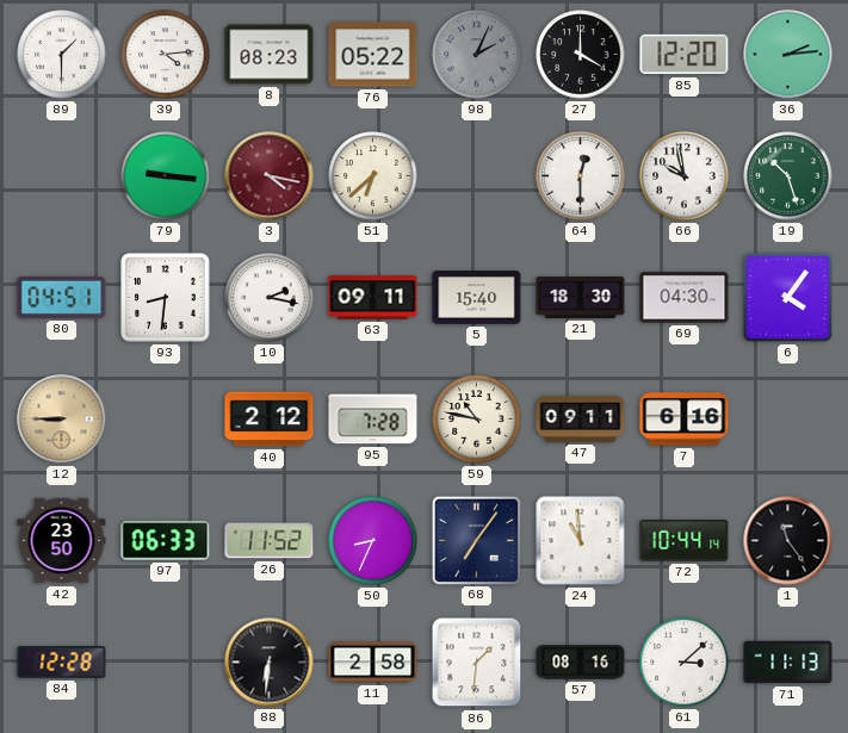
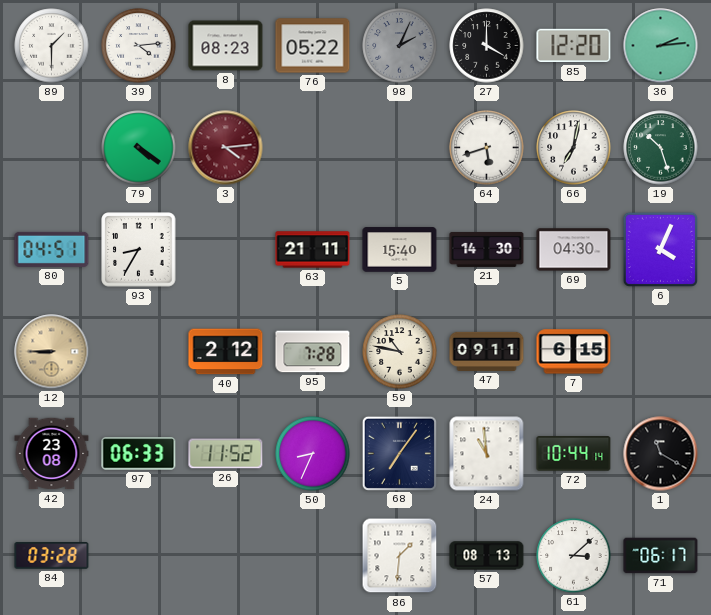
79: 9:16 -> 4:21
3: 4:17 -> 4:14
51: 6:38 -> none
64: 12:30 -> 5:42
66: 9:58 -> 7:02
93: 8:31 -> 8:35
10: 2:17 -> none
63: 09:11 -> 21:11
21: 18:30 -> 14:30
6: 4:06 -> 4:04
7: 6:16 -> 6:15
42: 23:50 -> 23:08
1: 11:24 -> 11:20
84: 12:28 -> 03:28
88: 6:31 -> none
11: 2:58 -> none
57: 08:16 -> 08:13
71: 11:13 -> 06:17
